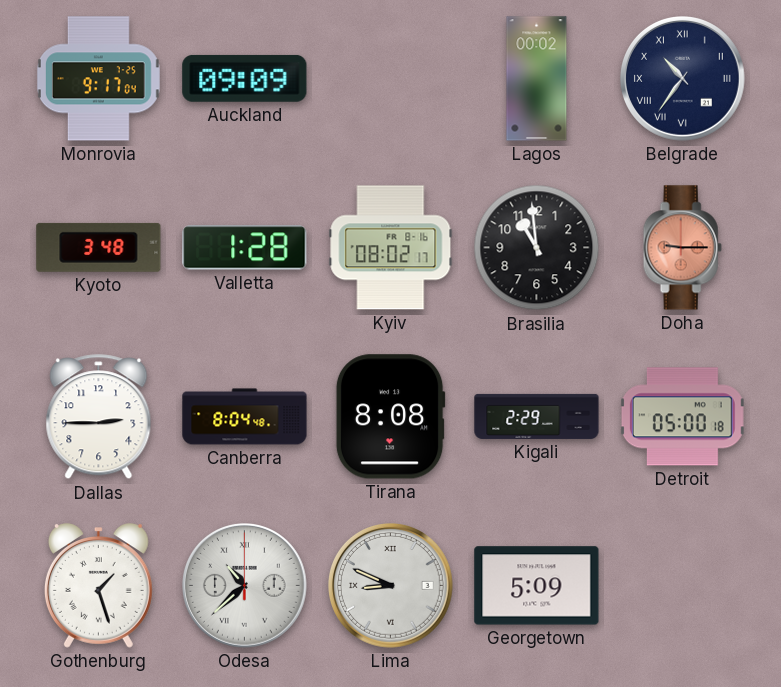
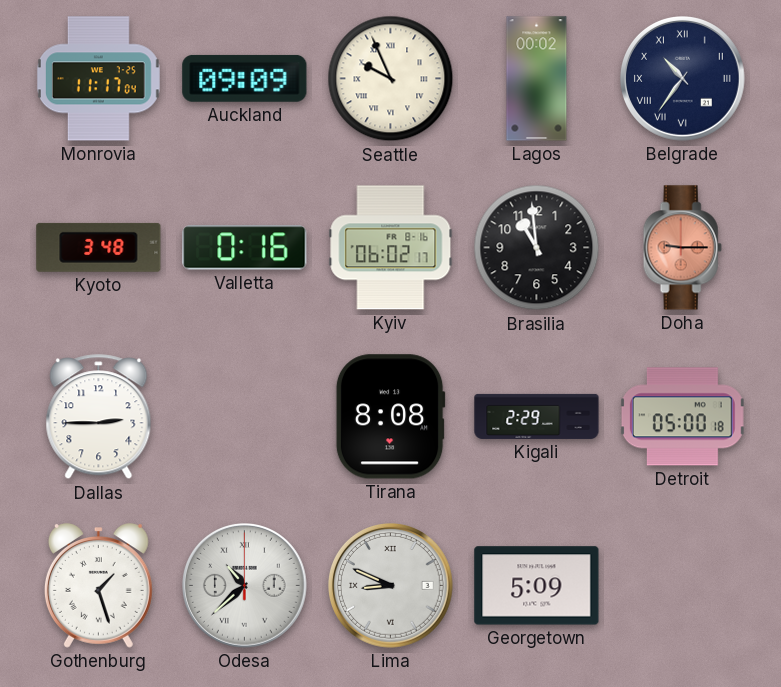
Monrovia: 9:17 -> 11:17
Seattle: none -> 9:56
Valletta: 1:28 -> 0:16
Kyiv: 08:02 -> 06:02
Canberra: 8:04 -> none
